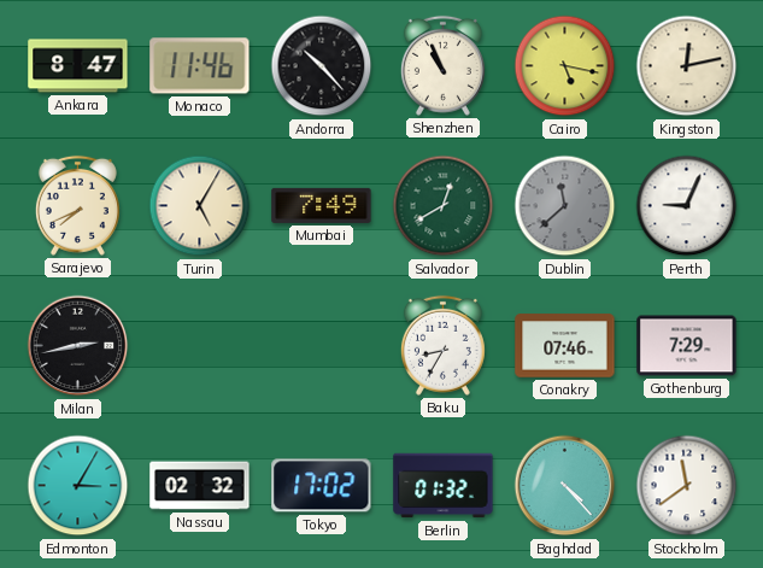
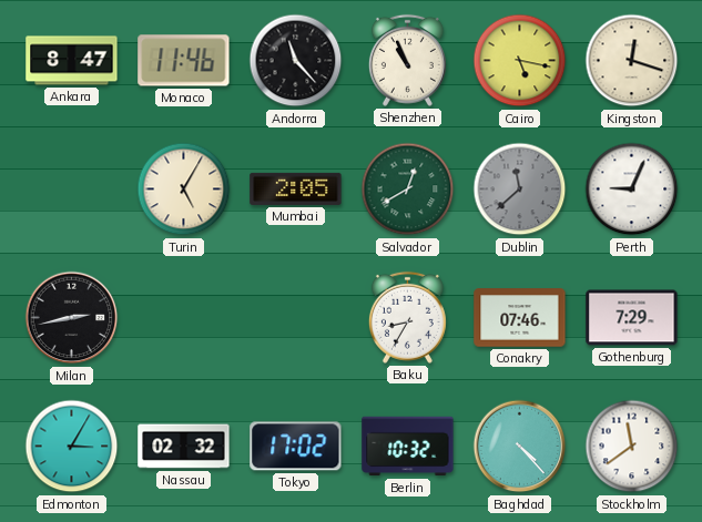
Andorra: 10:23 -> 11:23
Kingston: 12:13 -> 12:18
Sarajevo: 7:41 -> none
Mumbai: 7:49 -> 2:05
Berlin: 01:32 -> 10:32
